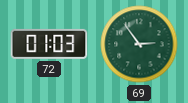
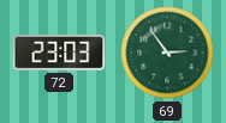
72: 01:03 -> 23:03
